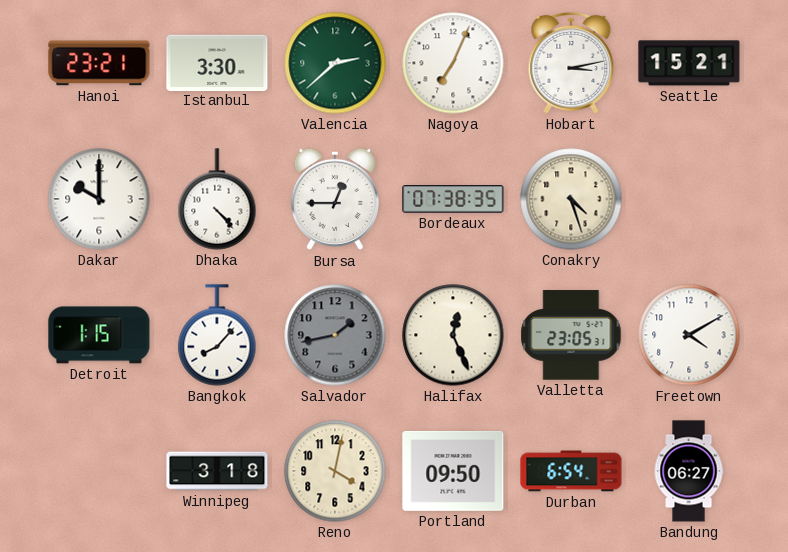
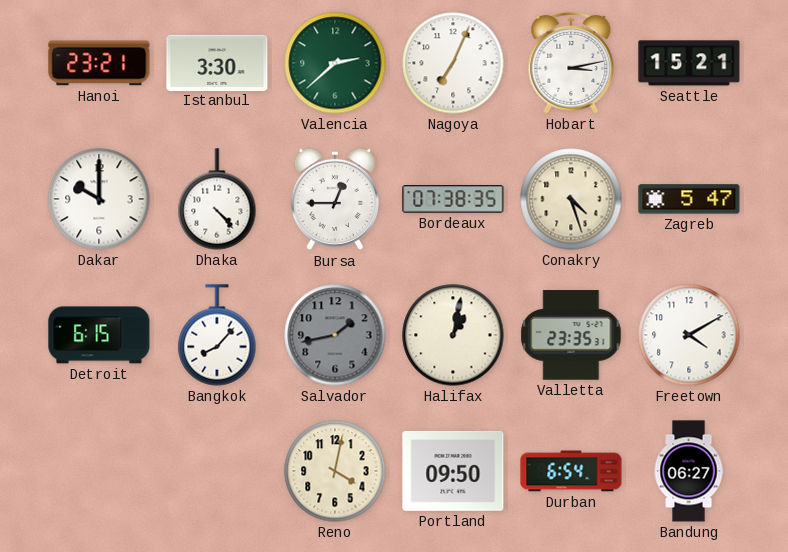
Zagreb: none -> 5:47
Detroit: 1:15 -> 6:15
Halifax: 12:26 -> 1:02
Valletta: 23:05 -> 23:35
Winnipeg: 3:18 -> none
